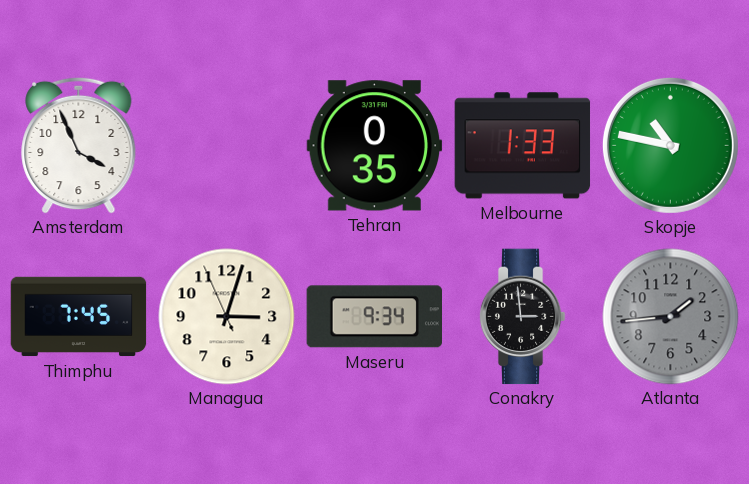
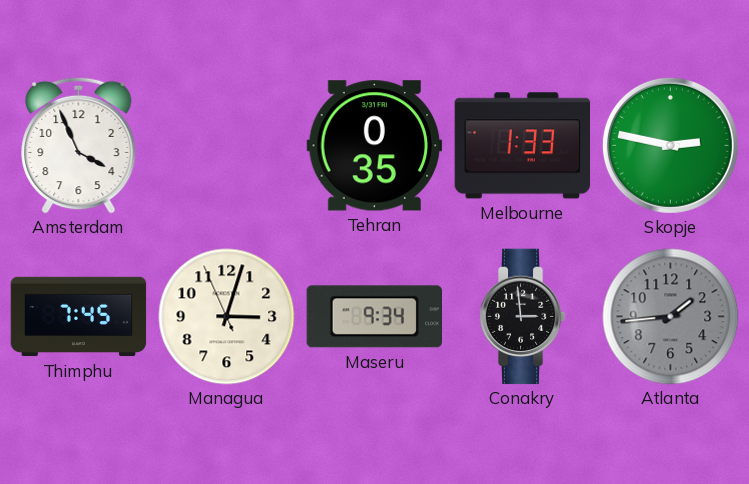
Skopje: 10:47 -> 2:47
